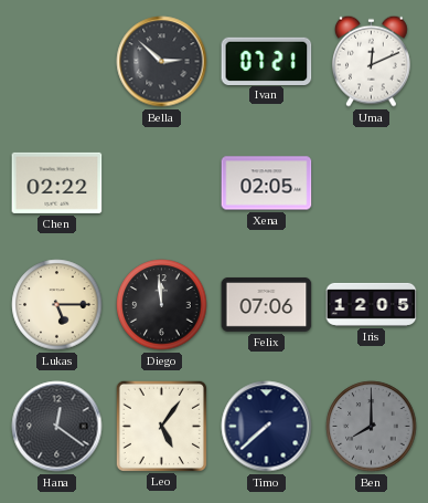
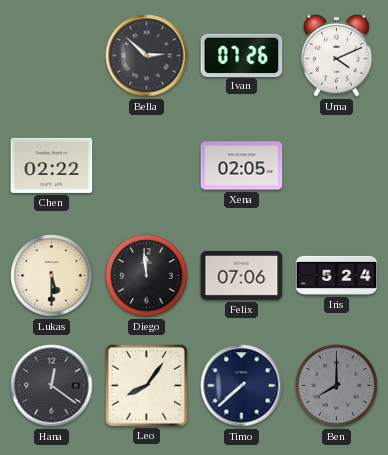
Ivan: 07:21 -> 07:26
Uma: 12:11 -> 4:11
Lukas: 5:15 -> 5:30
Iris: 12:05 -> 5:24
Leo: 5:06 -> 8:06
